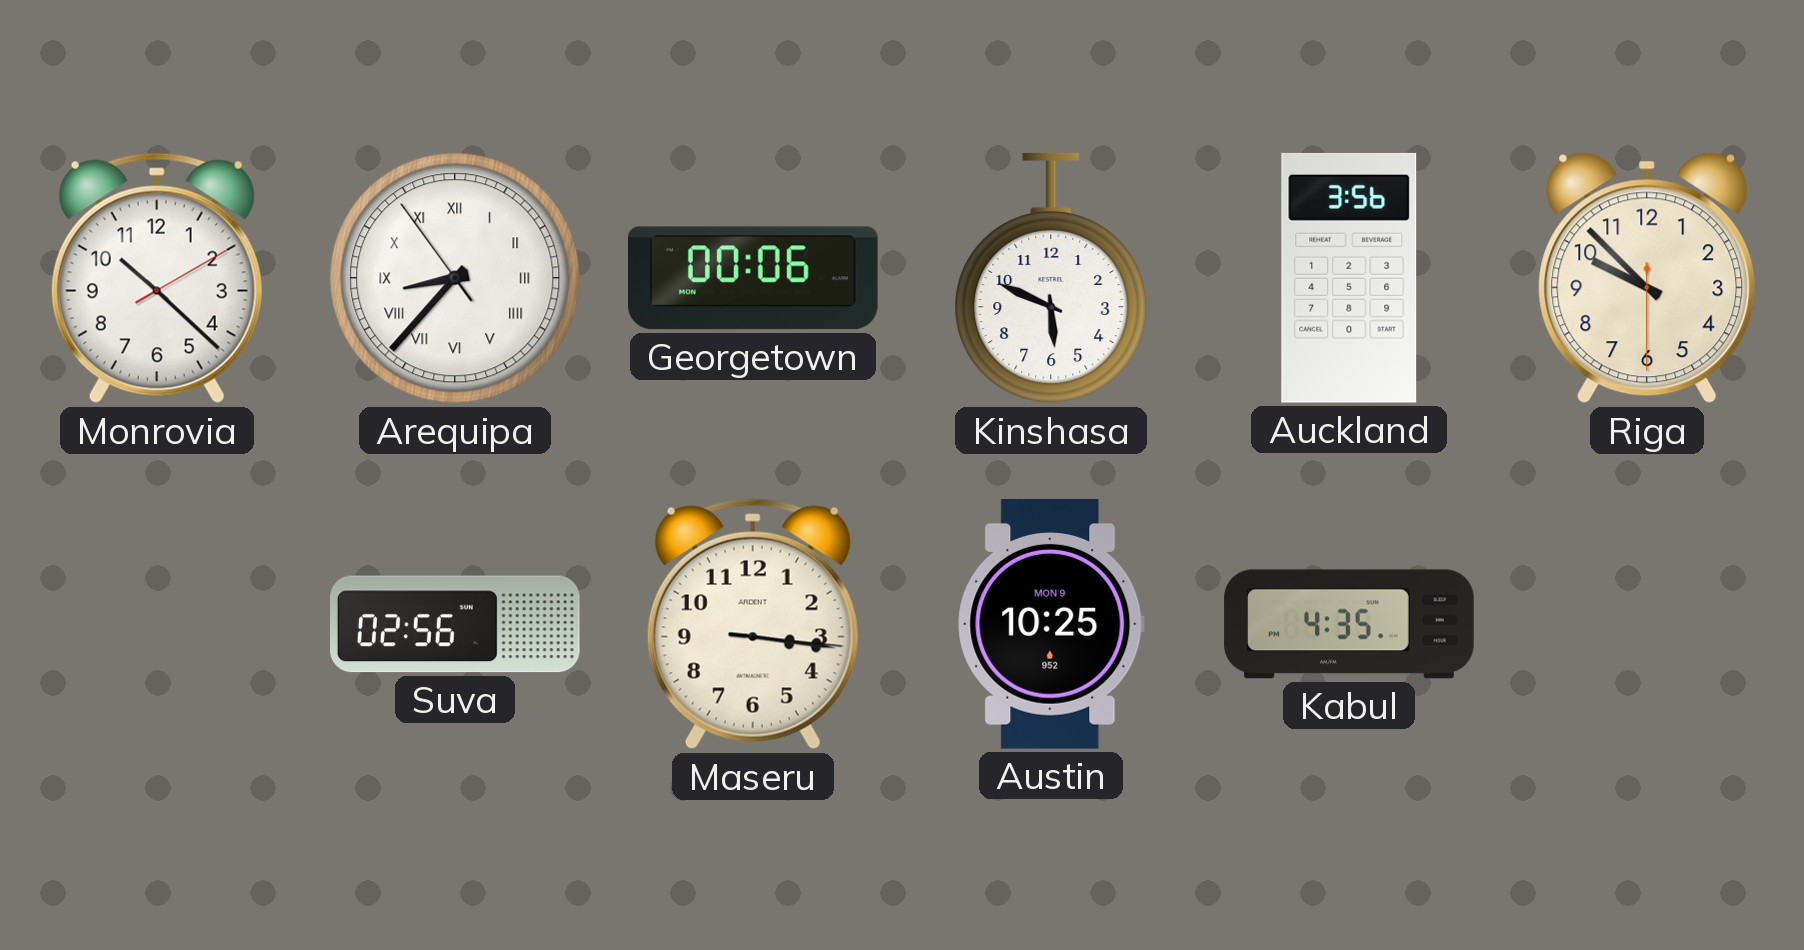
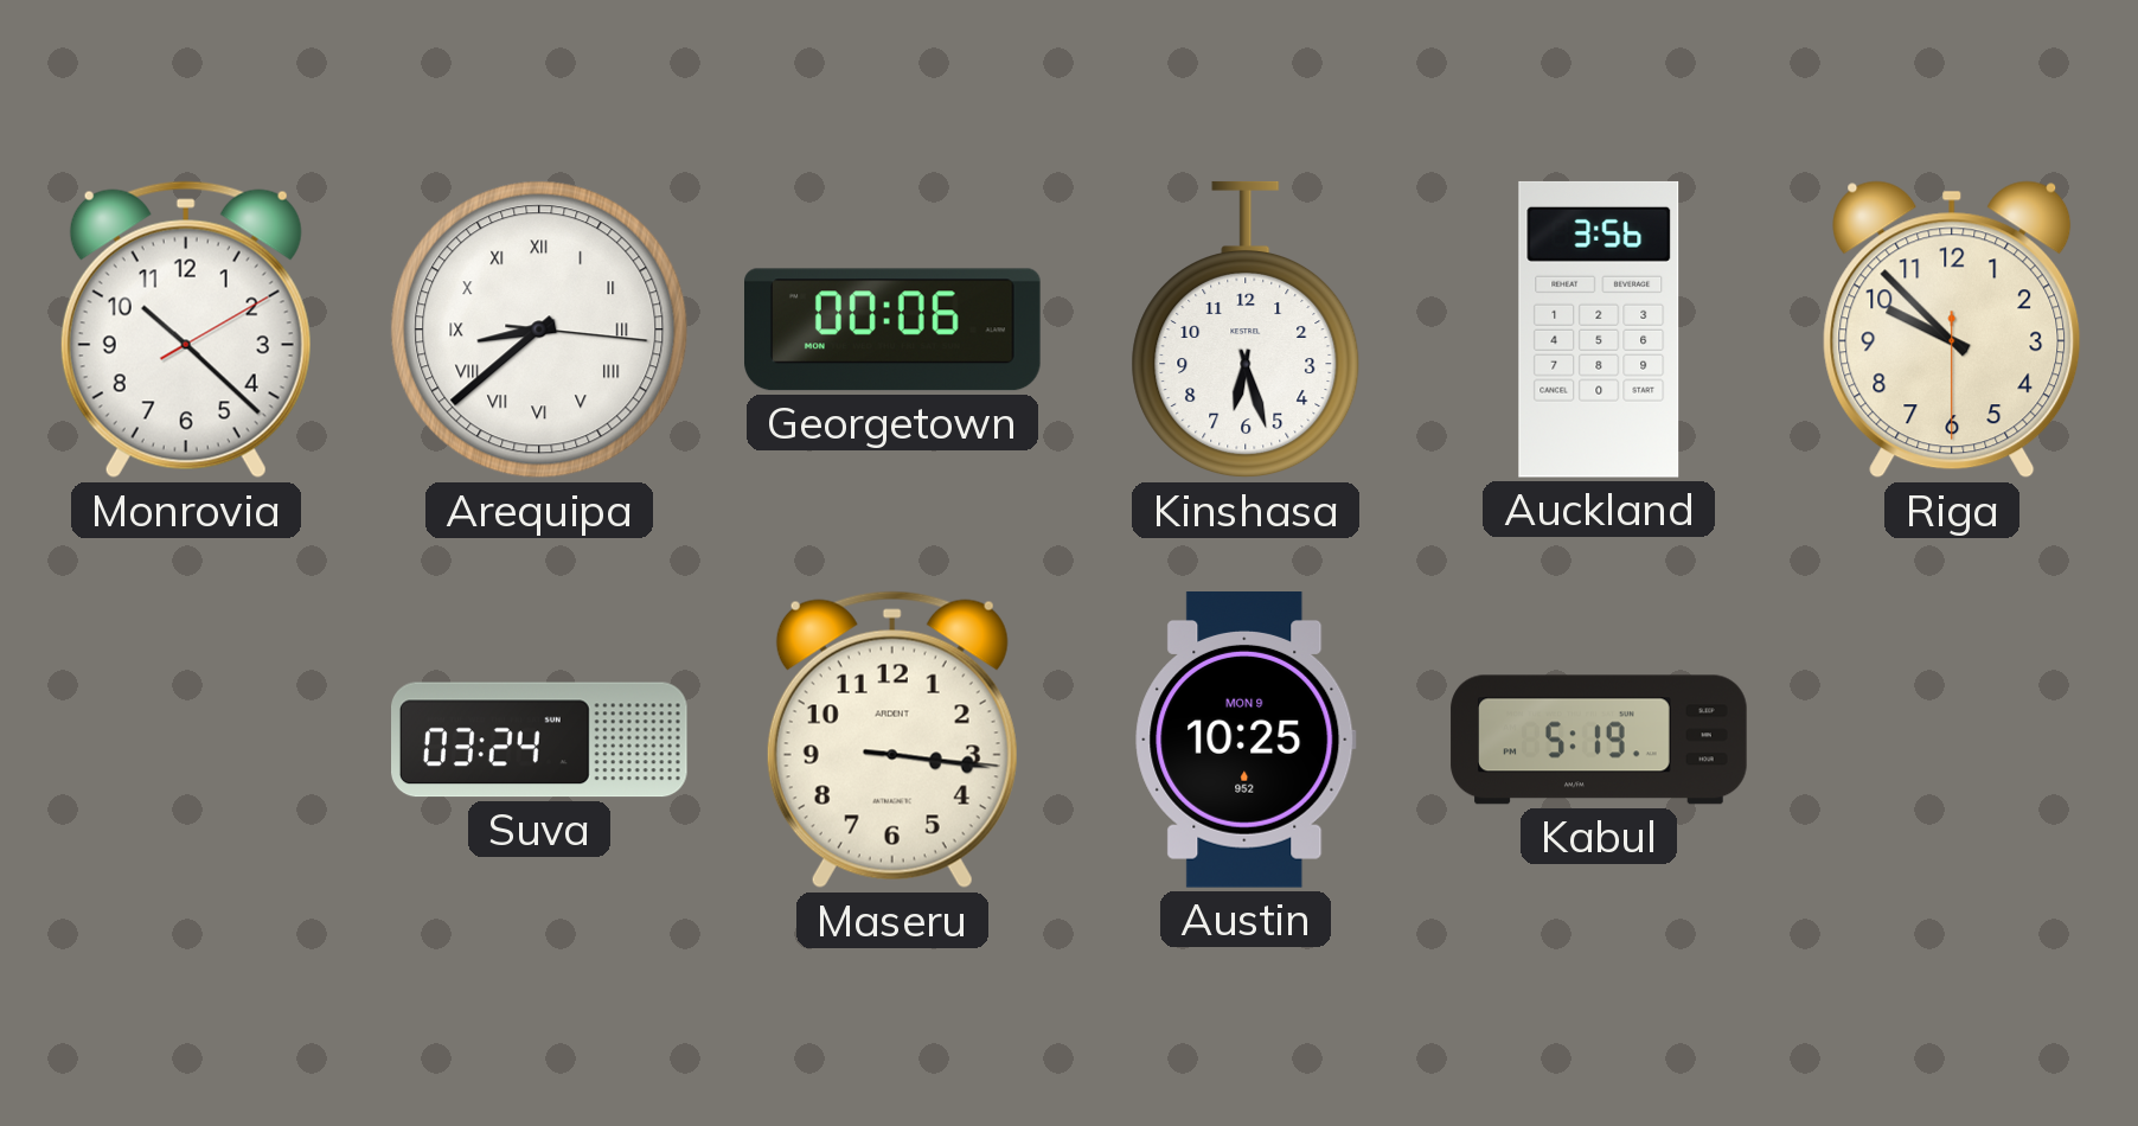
Arequipa: 8:36 -> 8:38
Kinshasa: 5:49 -> 6:27
Suva: 02:56 -> 03:24
Kabul: 4:35 -> 5:19
